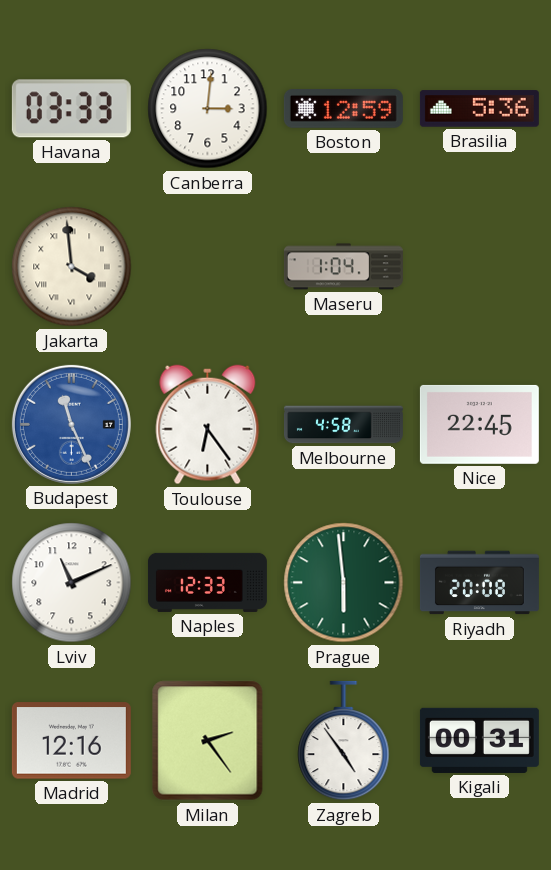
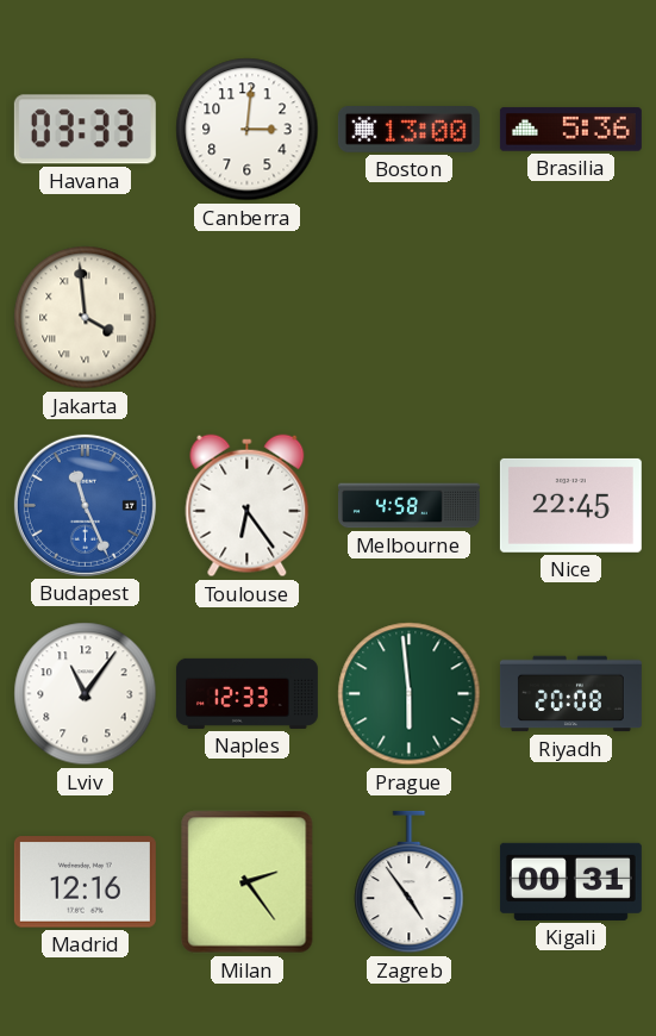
Boston: 12:59 -> 13:00
Maseru: 1:04 -> none
Lviv: 11:11 -> 11:06
